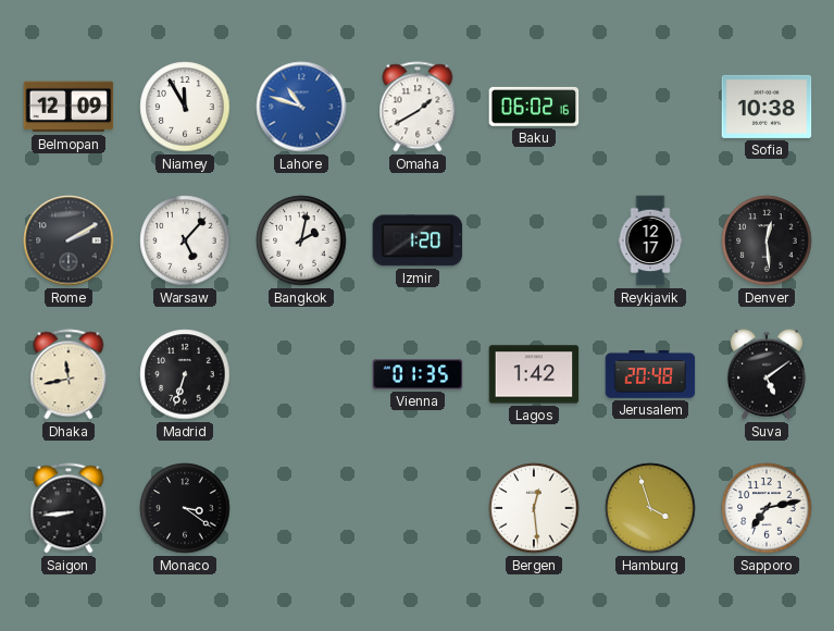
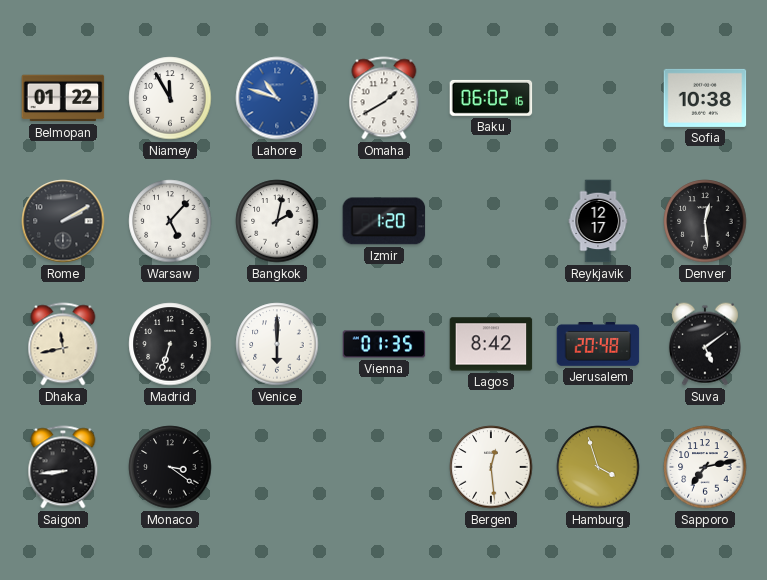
Belmopan: 12:09 -> 01:22
Venice: none -> 6:00
Lagos: 1:42 -> 8:42
